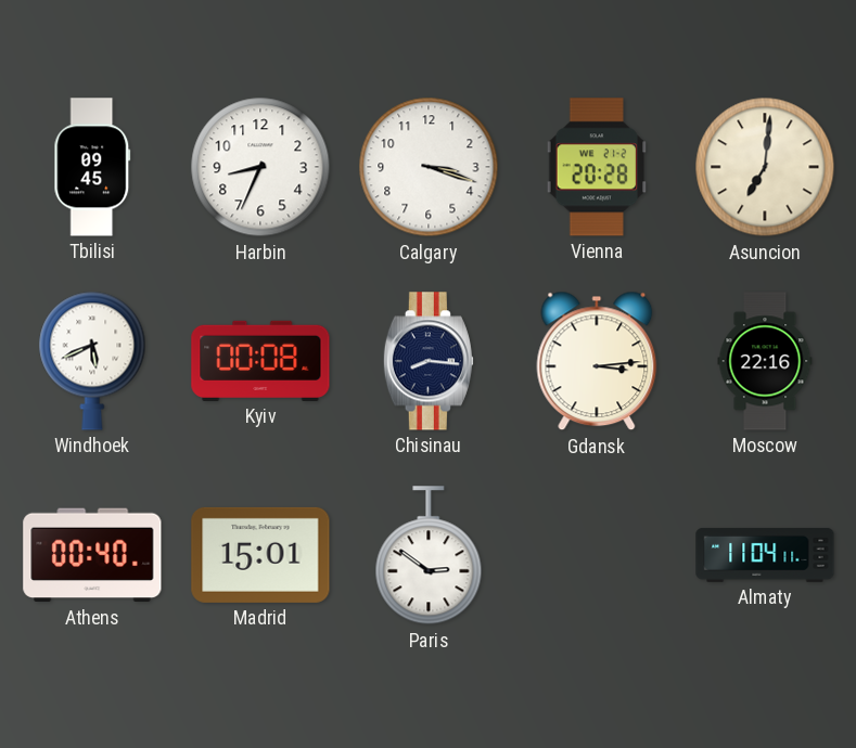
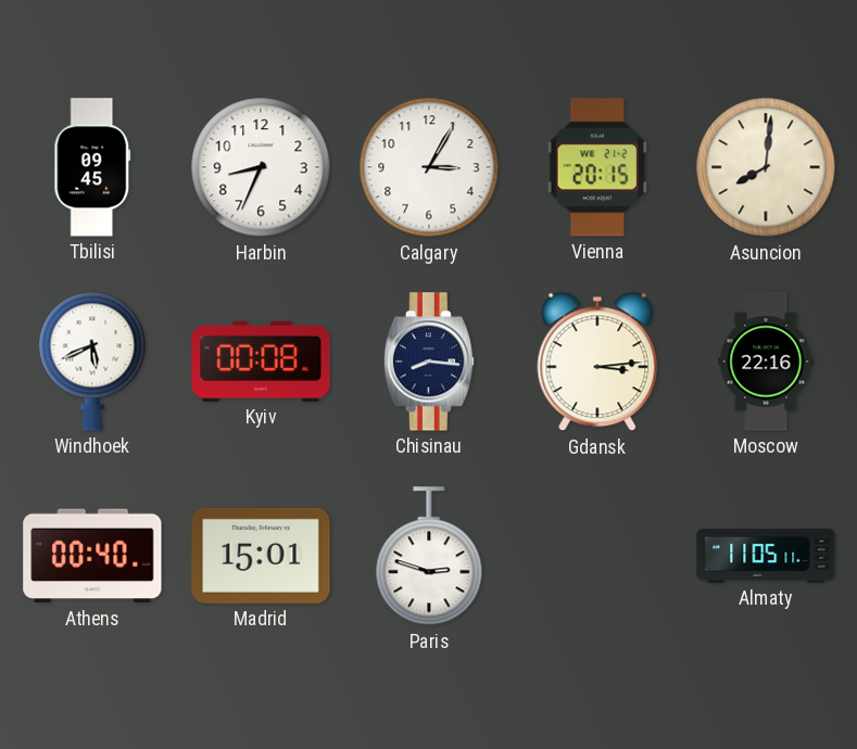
Calgary: 3:18 -> 3:05
Vienna: 20:28 -> 20:15
Asuncion: 7:01 -> 8:01
Paris: 2:51 -> 2:48
Almaty: 11:04 -> 11:05
